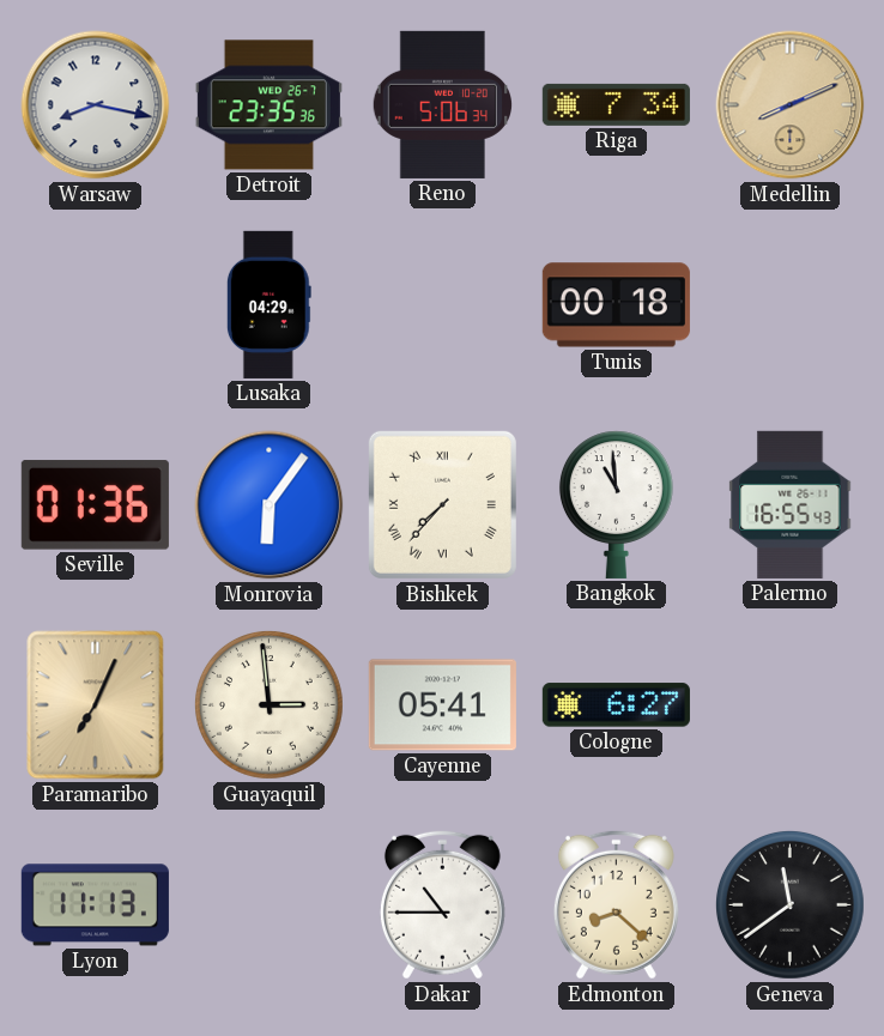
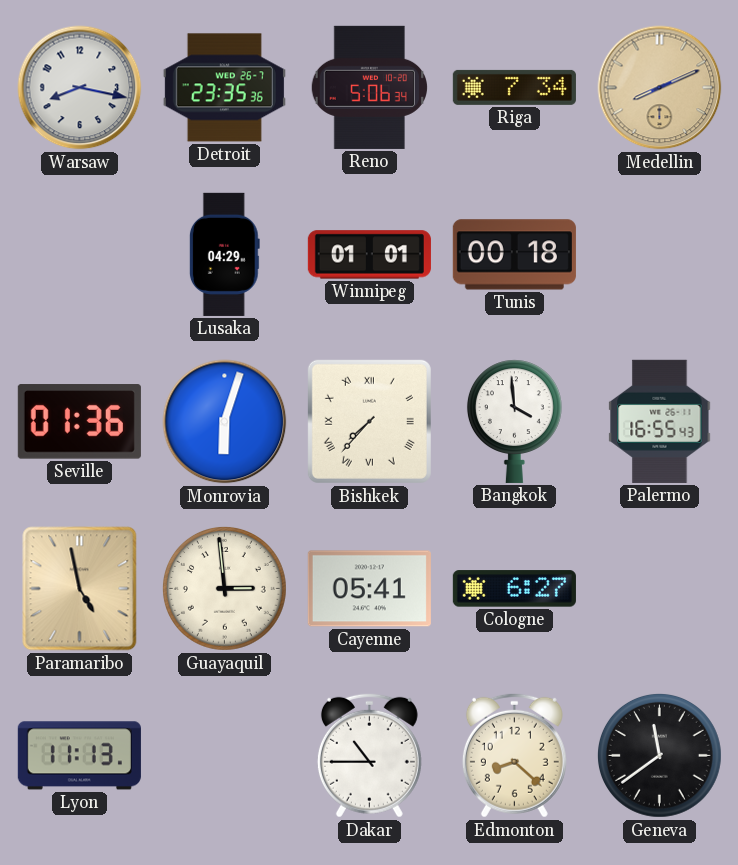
Winnipeg: none -> 01:01
Monrovia: 6:06 -> 6:03
Bangkok: 10:59 -> 3:59
Paramaribo: 7:04 -> 4:58
